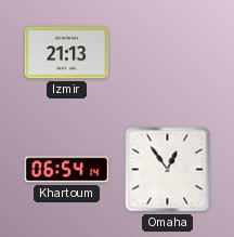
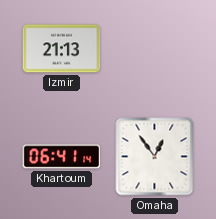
Khartoum: 06:54 -> 06:41
